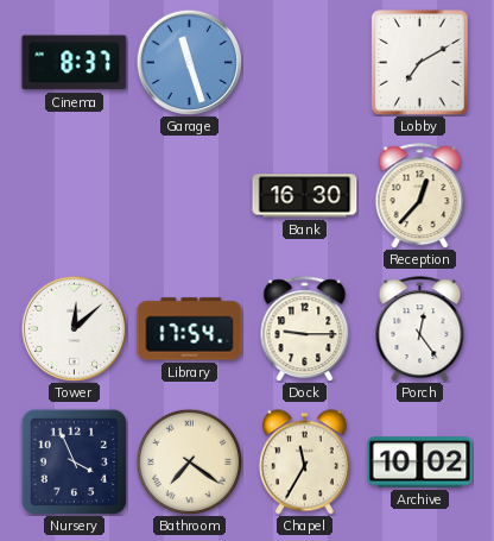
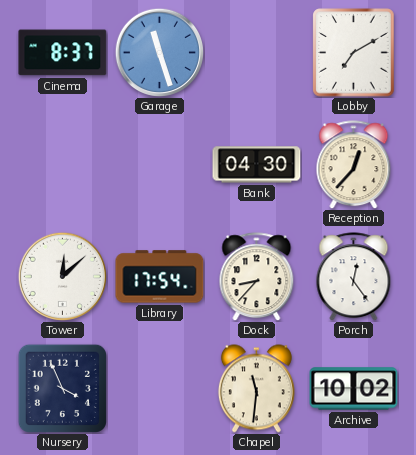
Bank: 16:30 -> 04:30
Dock: 9:15 -> 8:37
Bathroom: 7:21 -> none
Chapel: 11:35 -> 11:31
